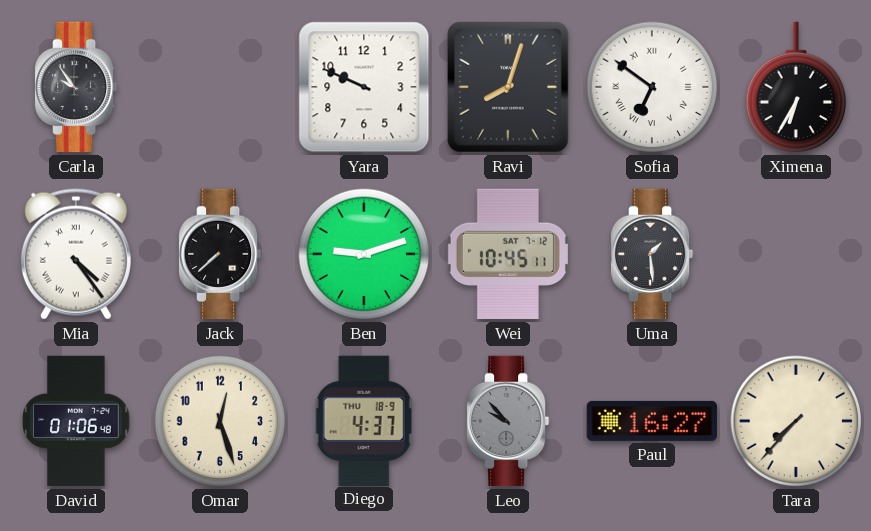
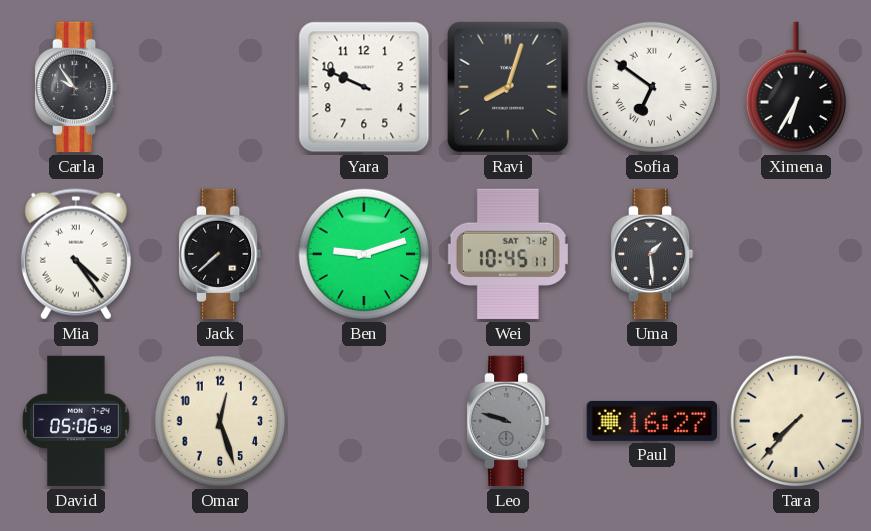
David: 01:06 -> 05:06
Diego: 4:37 -> none
Leo: 9:53 -> 9:48
